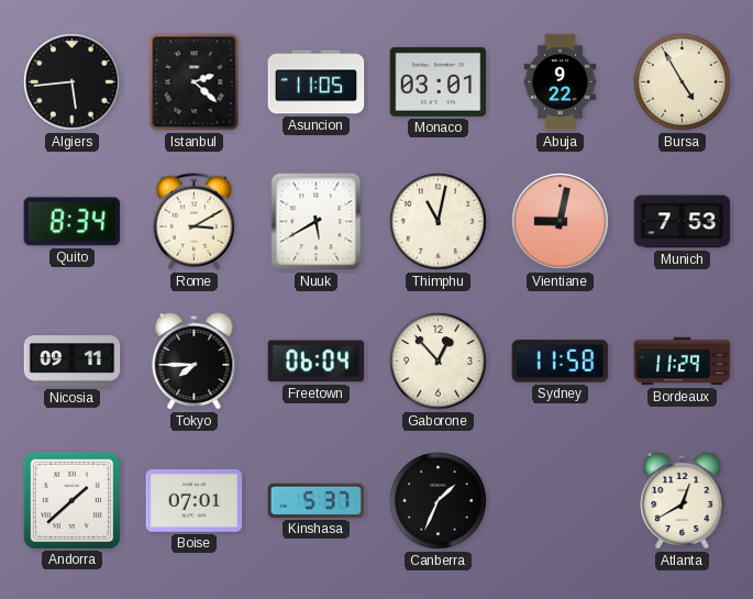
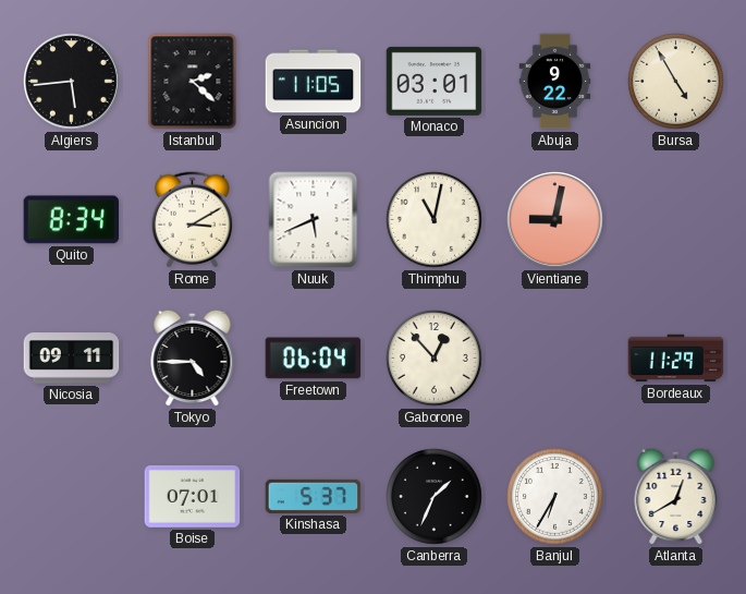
Nuuk: 5:40 -> 5:41
Munich: 7:53 -> none
Tokyo: 7:45 -> 4:45
Sydney: 11:58 -> none
Andorra: 1:38 -> none
Banjul: none -> 6:35
